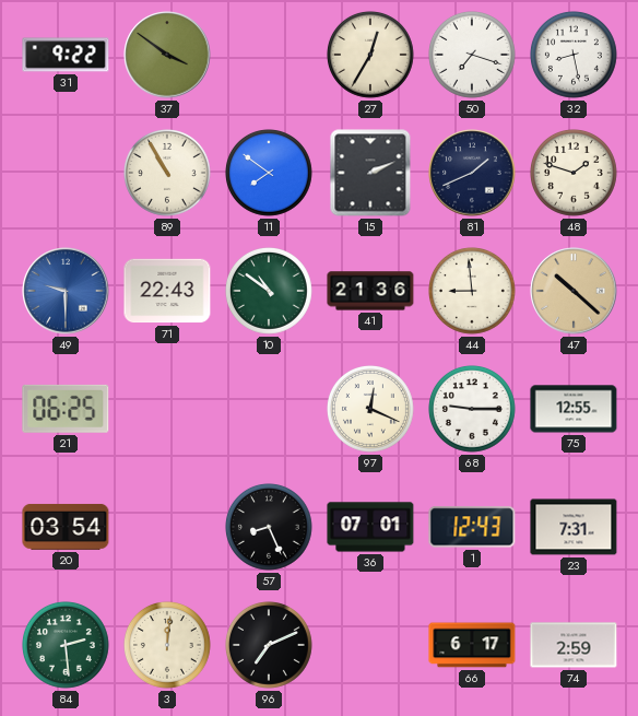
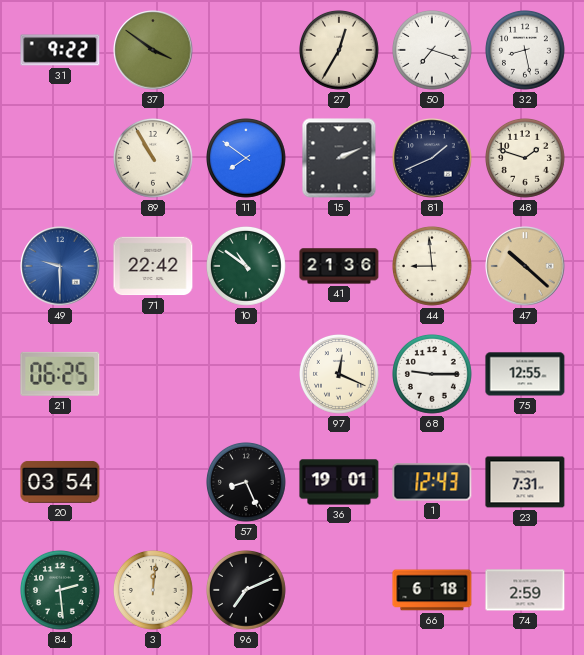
71: 22:43 -> 22:42
36: 07:01 -> 19:01
66: 6:17 -> 6:18
